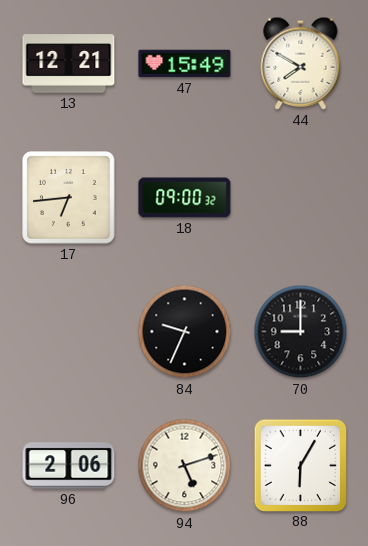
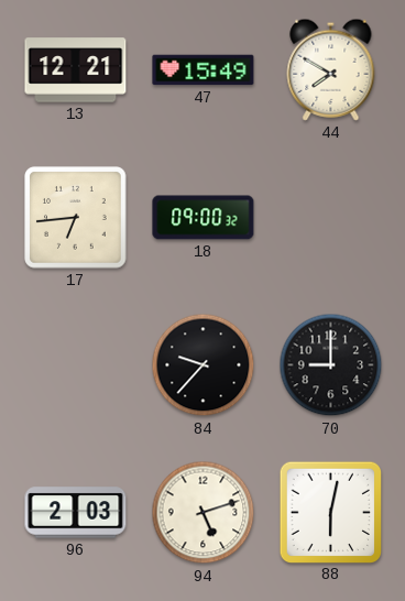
84: 9:34 -> 9:37
96: 2:06 -> 2:03
88: 6:05 -> 6:02
